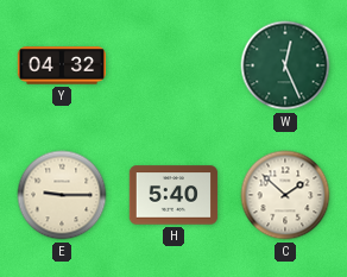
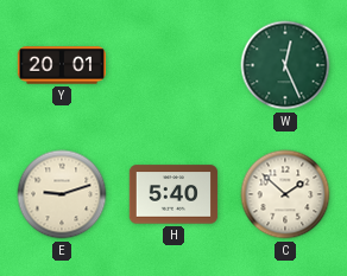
Y: 04:32 -> 20:01
E: 9:15 -> 9:12
